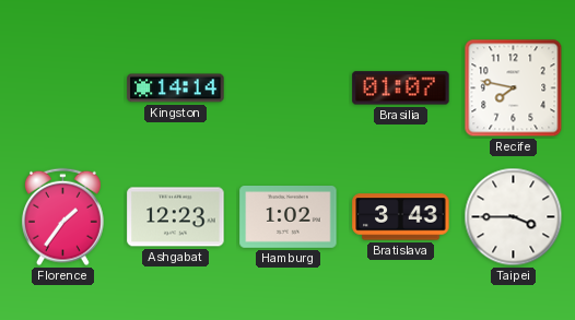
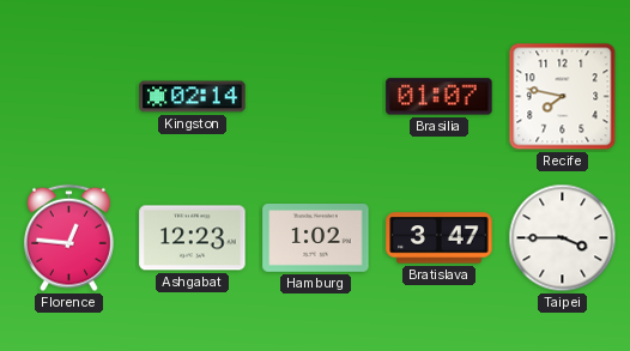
Kingston: 14:14 -> 02:14
Florence: 1:36 -> 12:46
Bratislava: 3:43 -> 3:47
